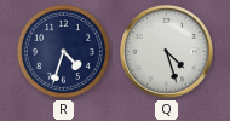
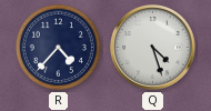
R: 4:33 -> 4:37
